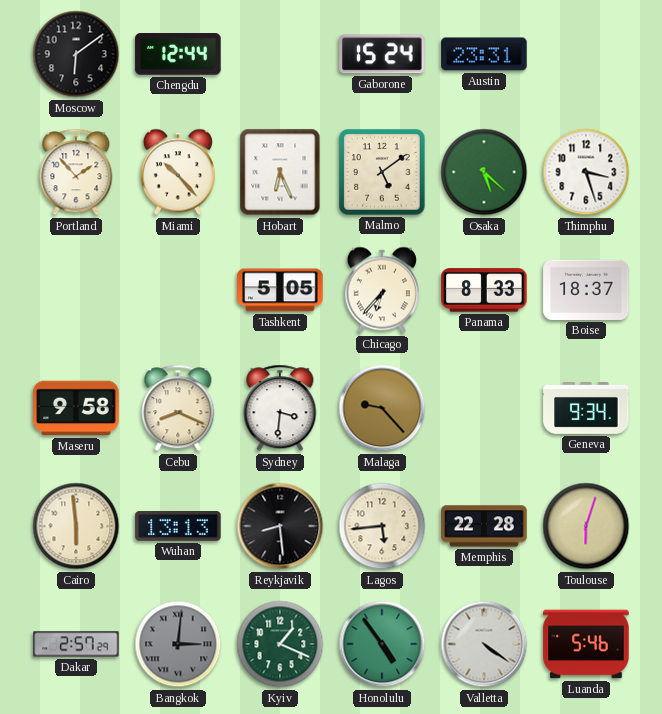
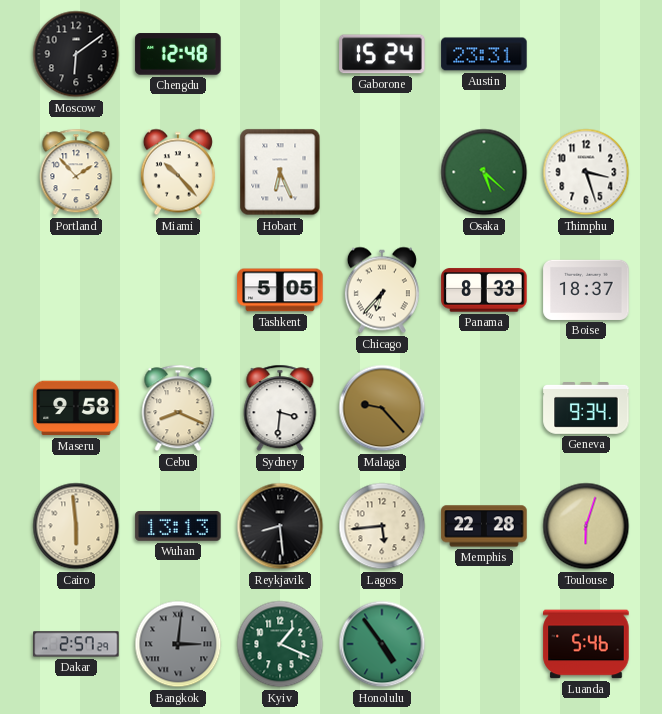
Chengdu: 12:44 -> 12:48
Malmo: 5:09 -> none
Valletta: 4:21 -> none
